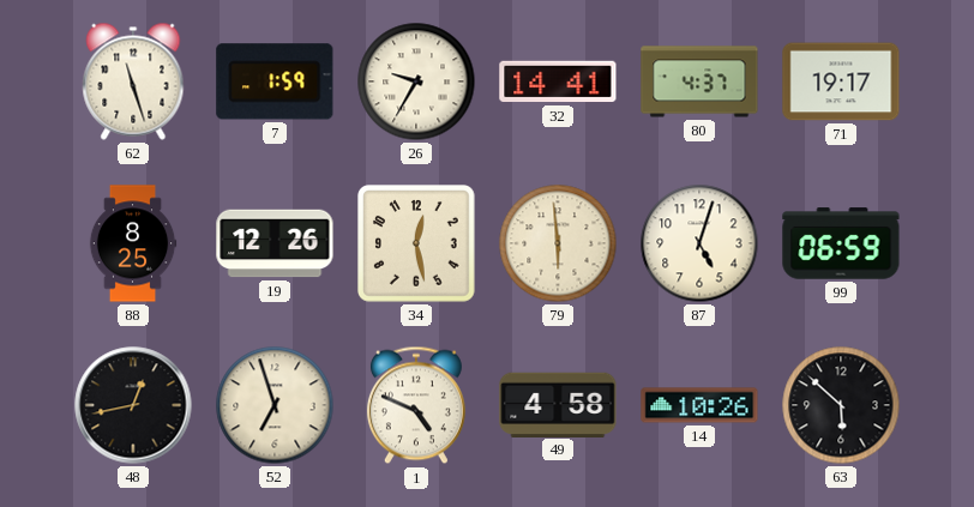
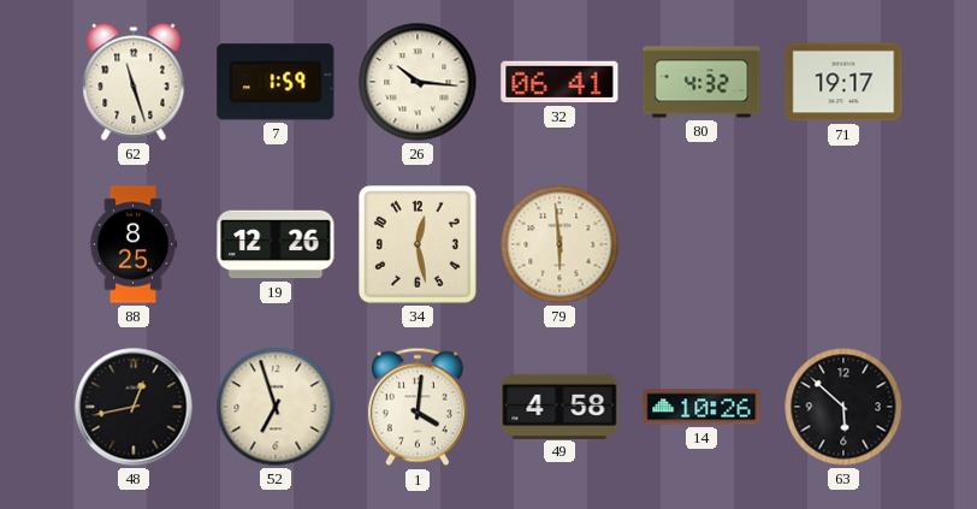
26: 9:35 -> 10:16
32: 14:41 -> 06:41
80: 4:37 -> 4:32
87: 5:03 -> none
99: 06:59 -> none
1: 4:49 -> 4:01
